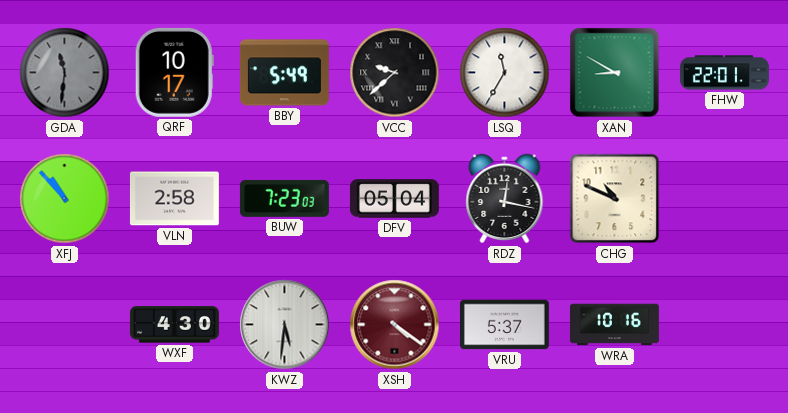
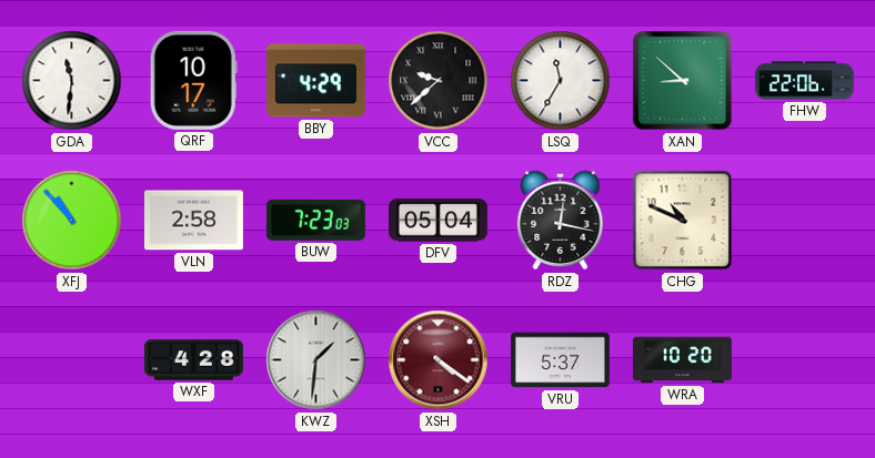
GDA dial: grey -> white
BBY: 5:49 -> 4:29
XAN: 8:50 -> 8:52
FHW: 22:01 -> 22:06
WXF: 4:30 -> 4:28
KWZ: 5:31 -> 1:31
WRA: 10:16 -> 10:20
